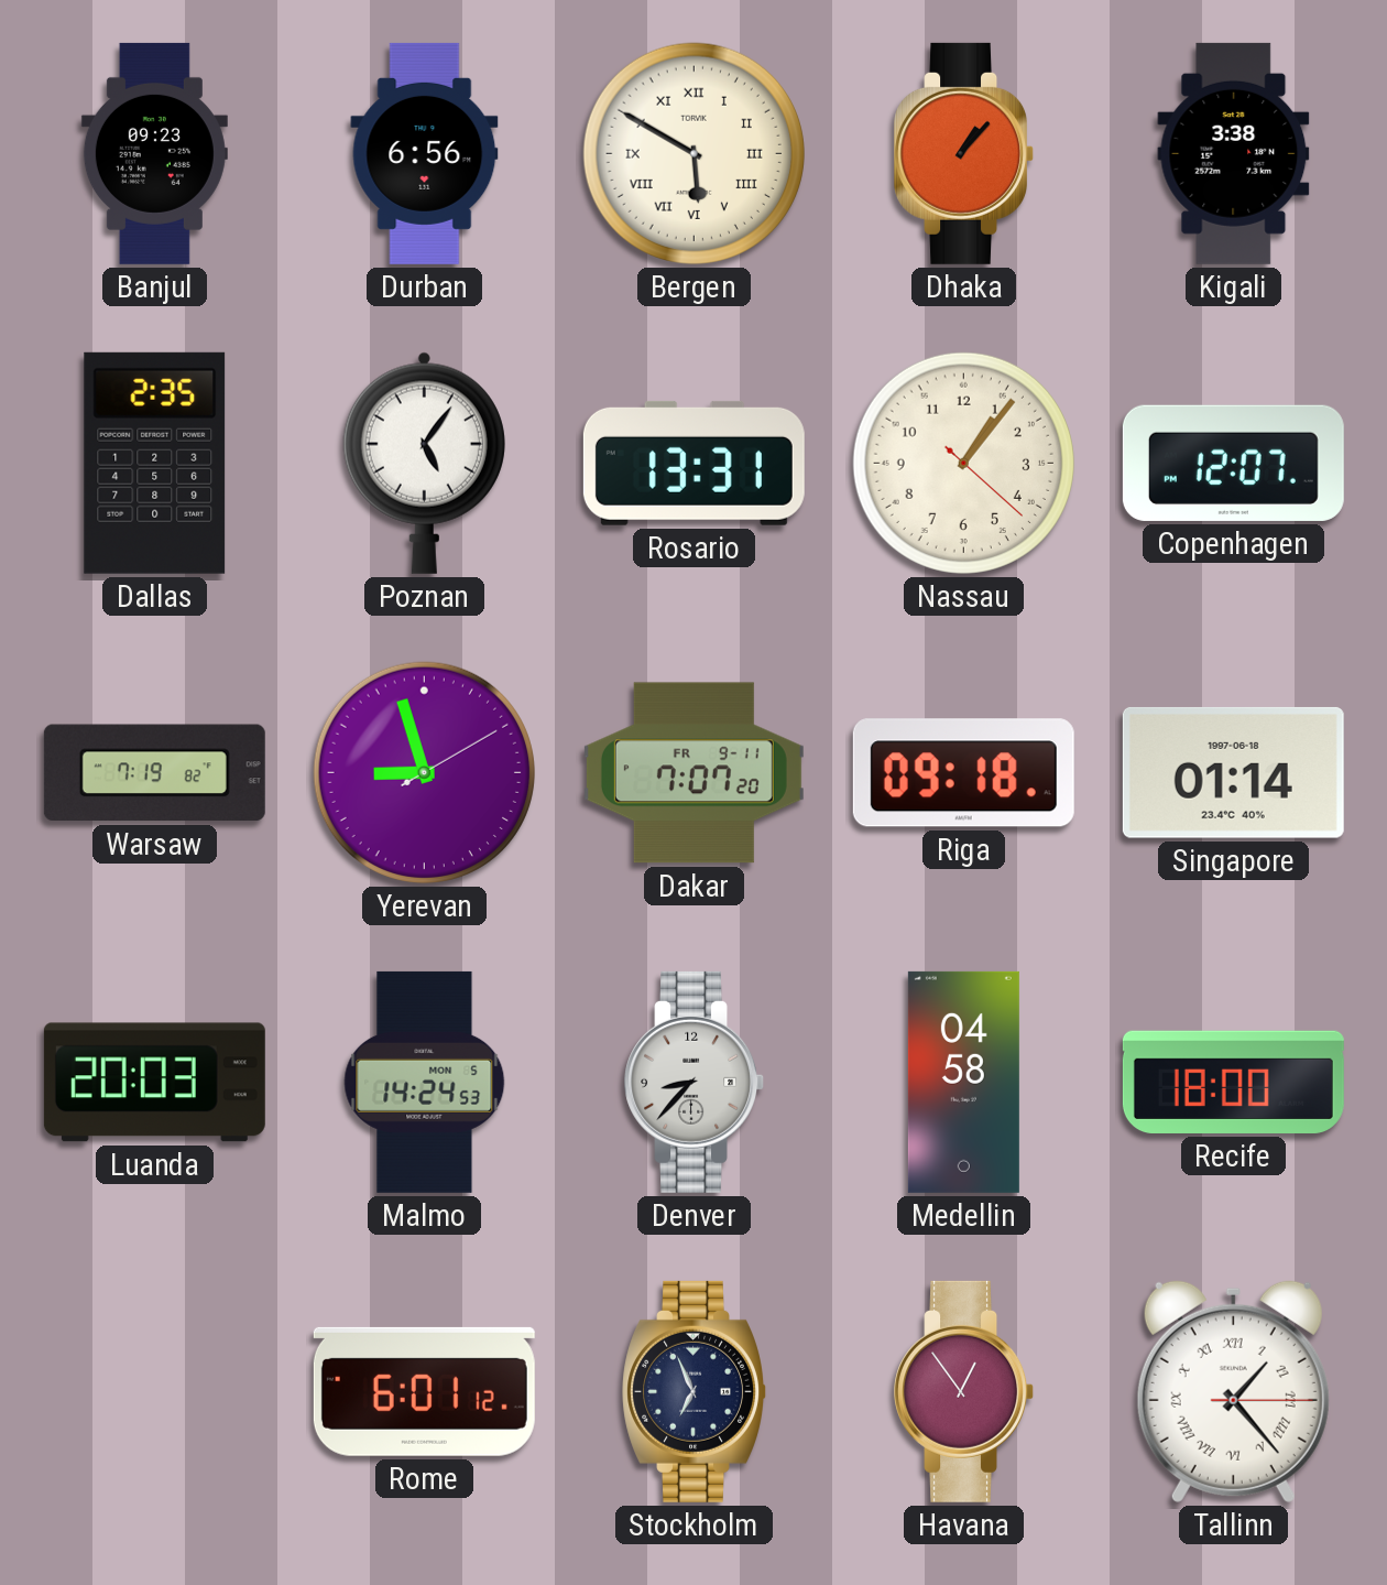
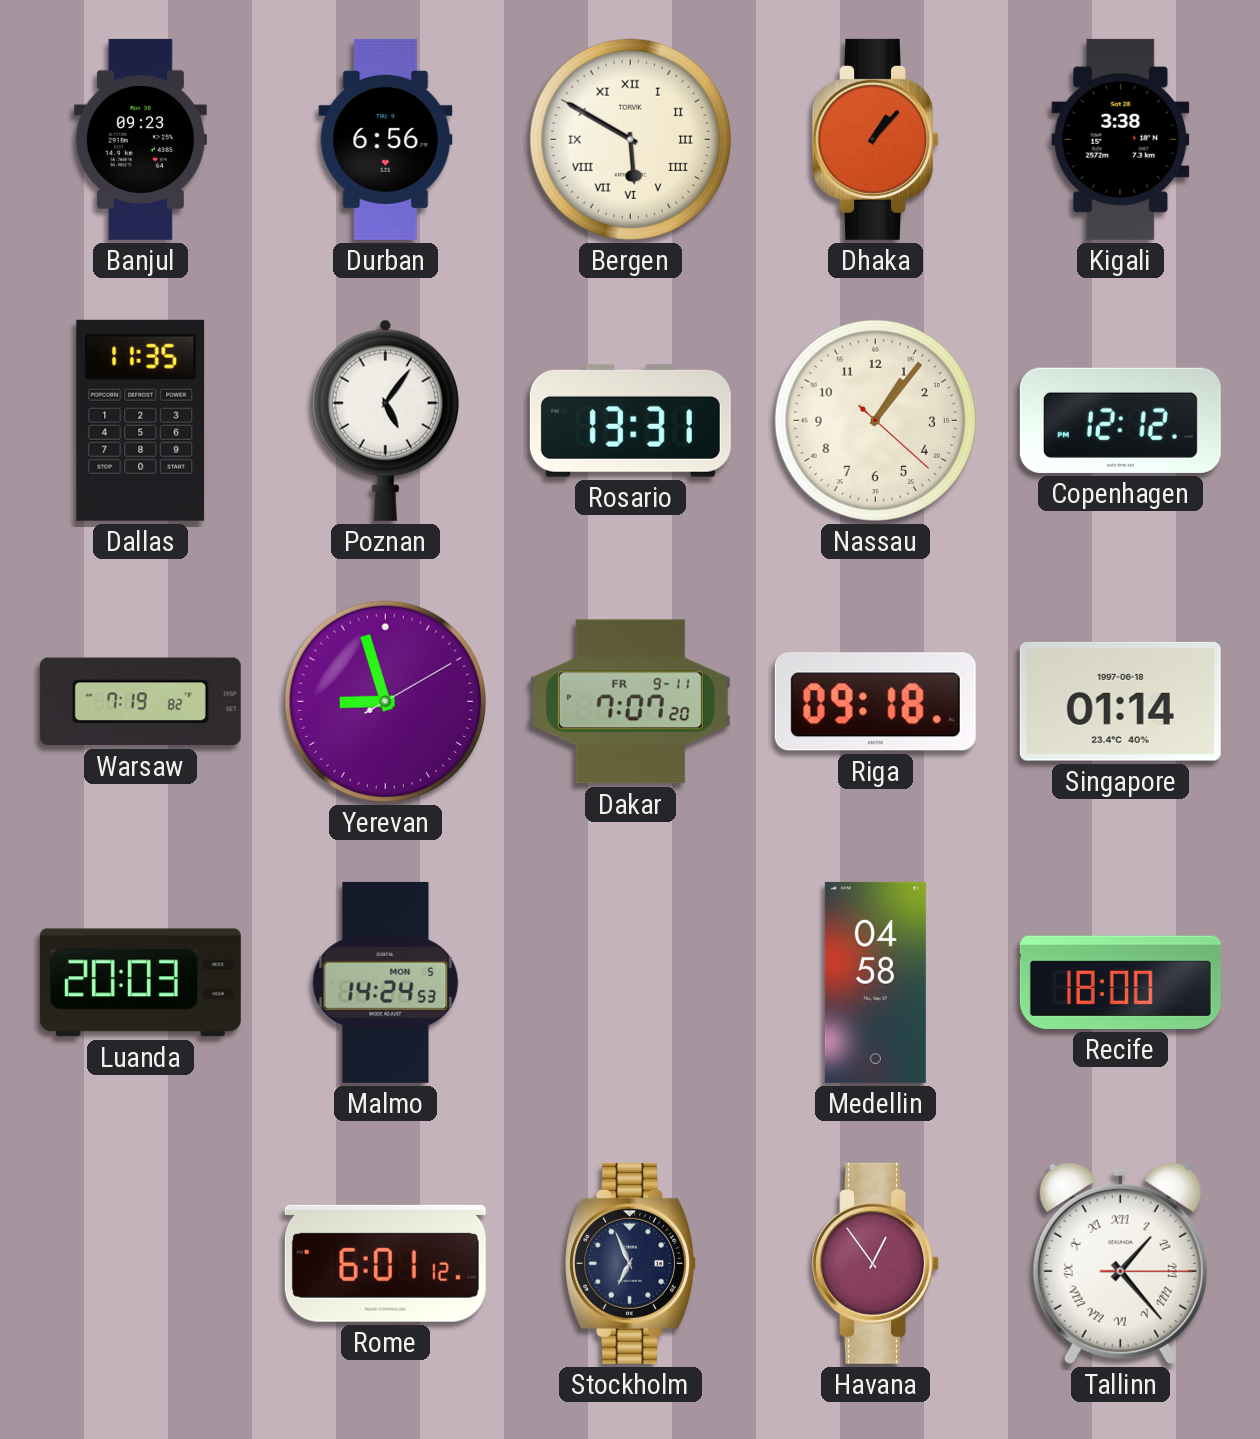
Dallas: 2:35 -> 11:35
Copenhagen: 12:07 -> 12:12
Denver: 8:37 -> none
